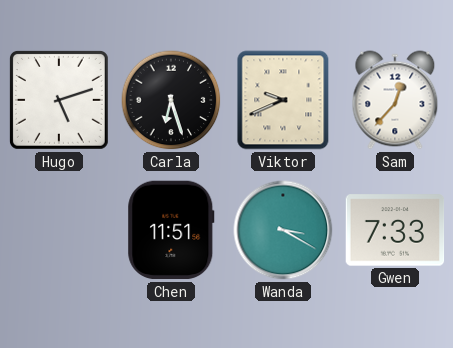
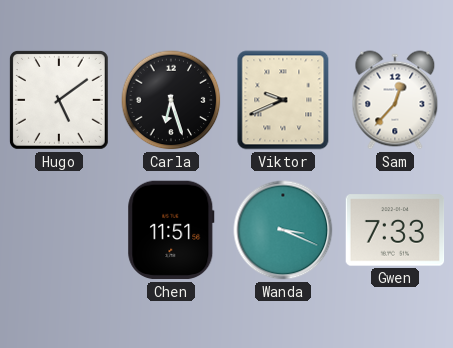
Hugo: 5:12 -> 5:09
Wanda: 3:20 -> 3:19
